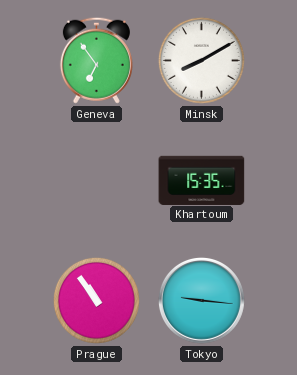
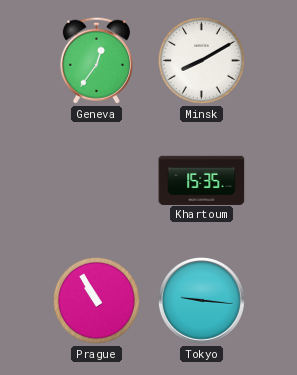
Geneva: 6:54 -> 12:36
Prague: 10:54 -> 10:55
